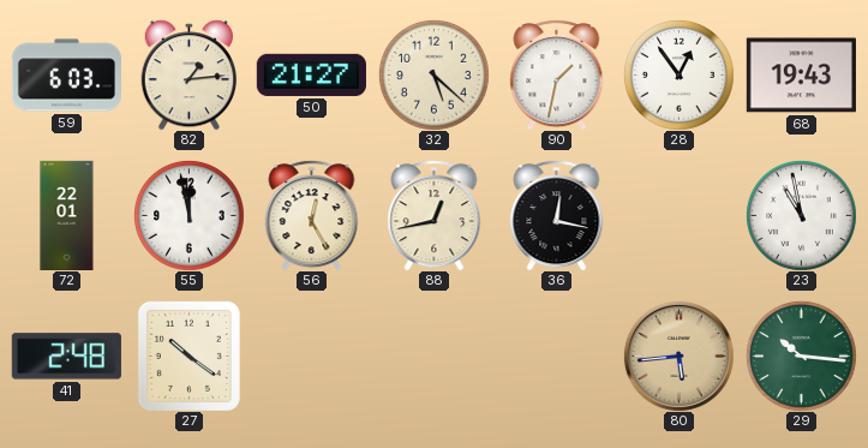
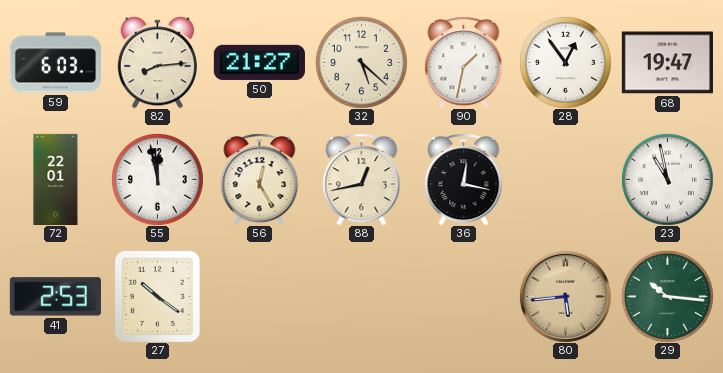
82: 1:14 -> 8:14
68: 19:43 -> 19:47
41: 2:48 -> 2:53
